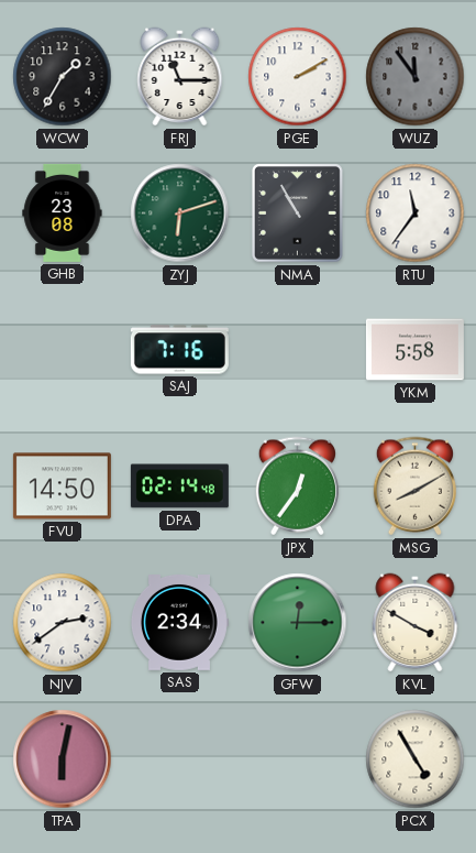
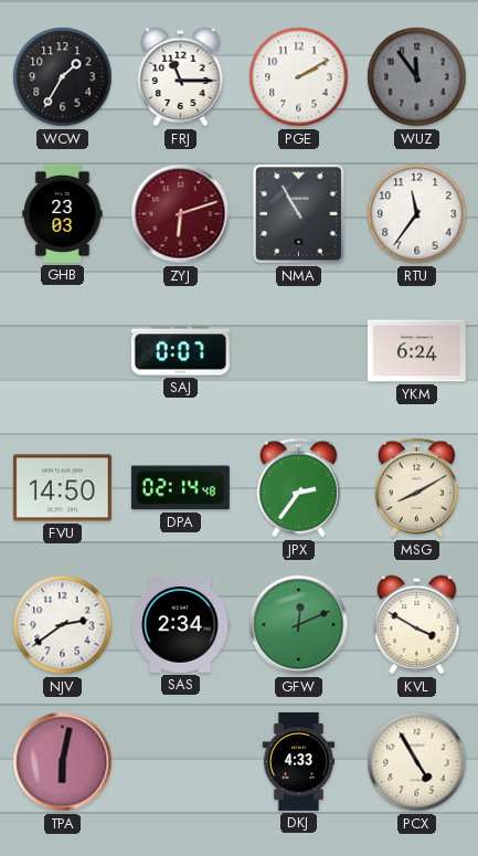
GHB: 23:08 -> 23:03
ZYJ dial: green -> burgundy
SAJ: 7:16 -> 0:07
YKM: 5:58 -> 6:24
JPX: 12:36 -> 2:36
GFW: 12:15 -> 12:11
DKJ: none -> 4:33
